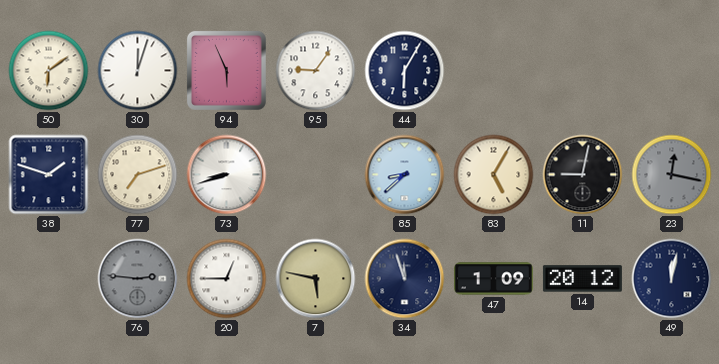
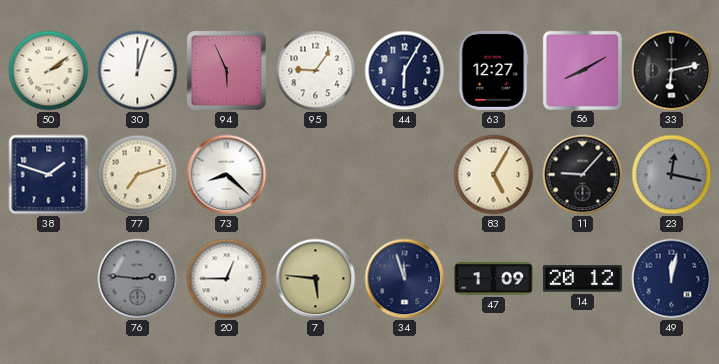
50: 6:09 -> 2:09
63: none -> 12:27
56: none -> 8:10
33: none -> 6:13
73: 8:42 -> 8:22
85: 8:38 -> none
11: 9:02 -> 9:07
7: 5:47 -> 5:46
